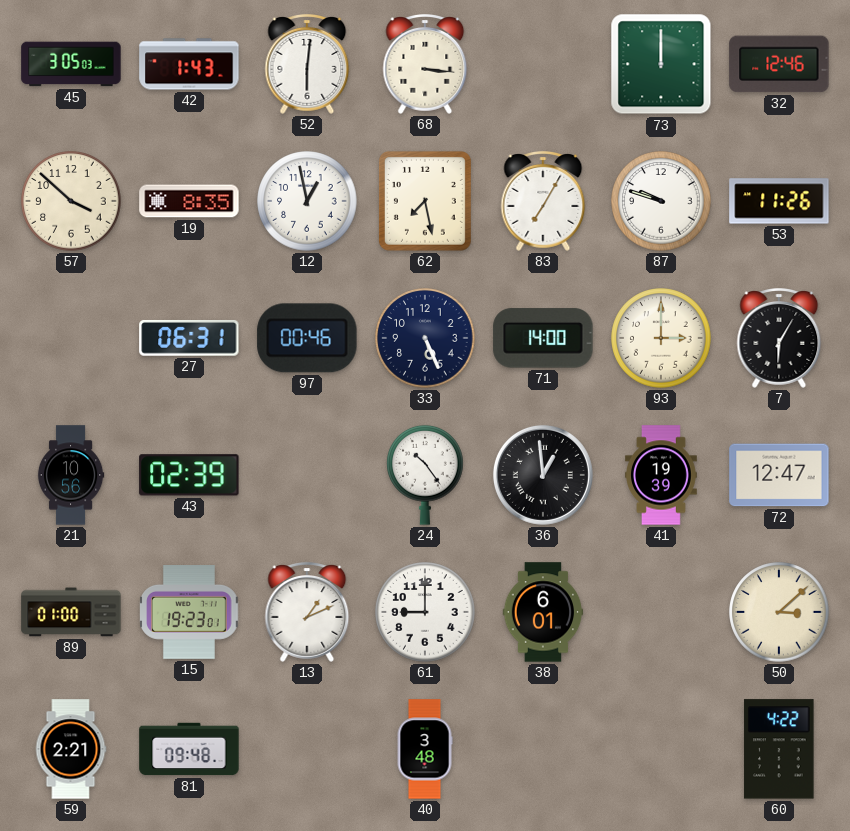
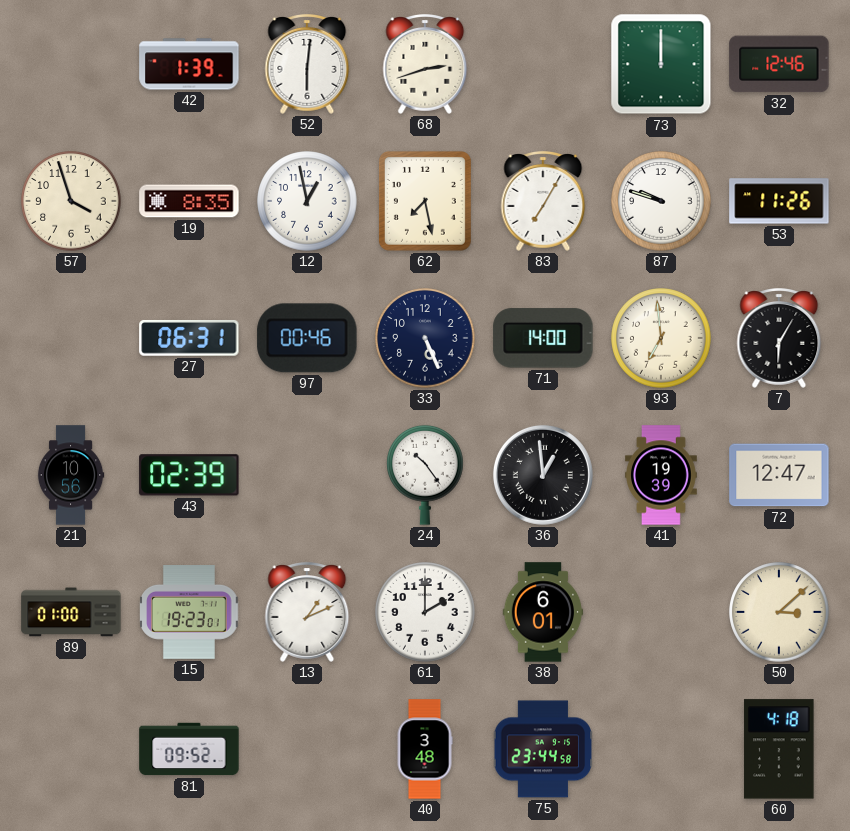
45: 3:05 -> none
42: 1:43 -> 1:39
68: 3:16 -> 2:42
57: 3:52 -> 3:57
93: 3:00 -> 6:59
61: 9:00 -> 2:00
59: 2:21 -> none
81: 09:48 -> 09:52
75: none -> 23:44
60: 4:22 -> 4:18
